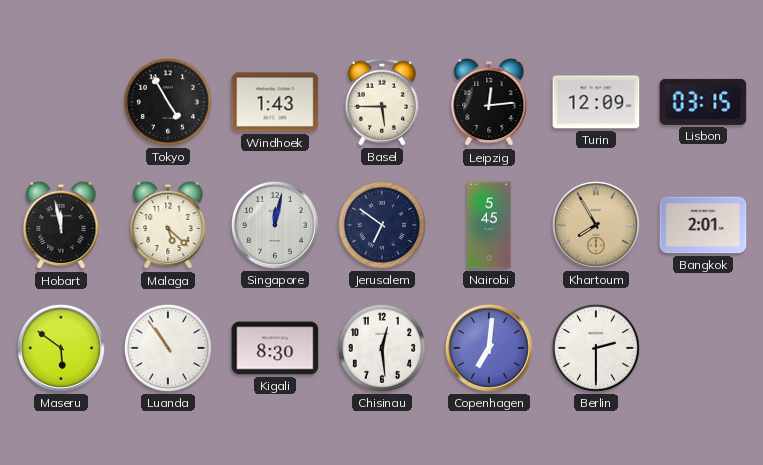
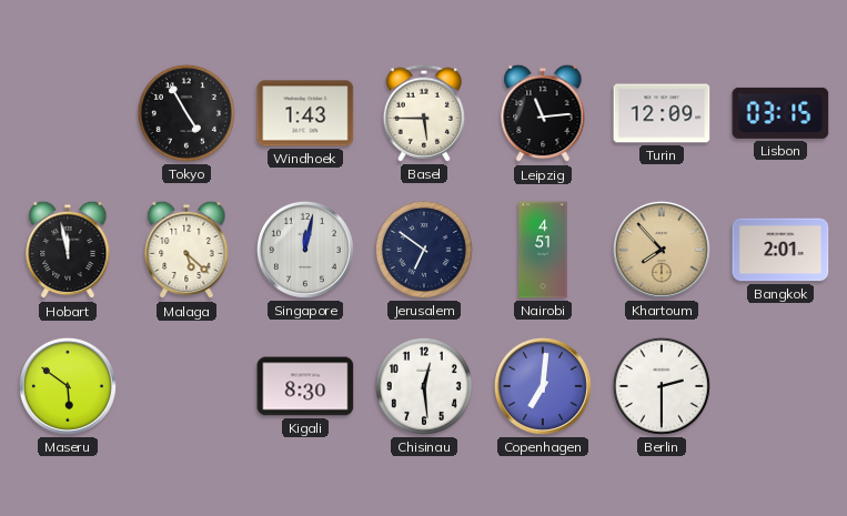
Leipzig: 12:14 -> 11:14
Nairobi: 5:45 -> 4:51
Khartoum: 7:55 -> 7:53
Luanda: 10:54 -> none
